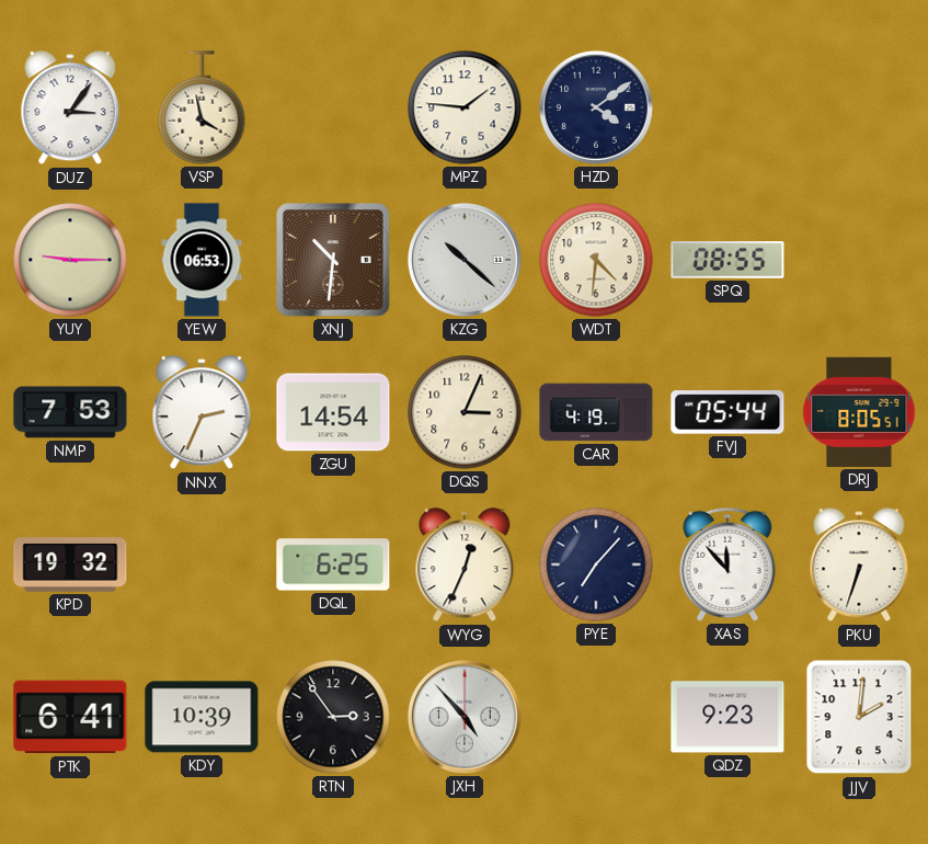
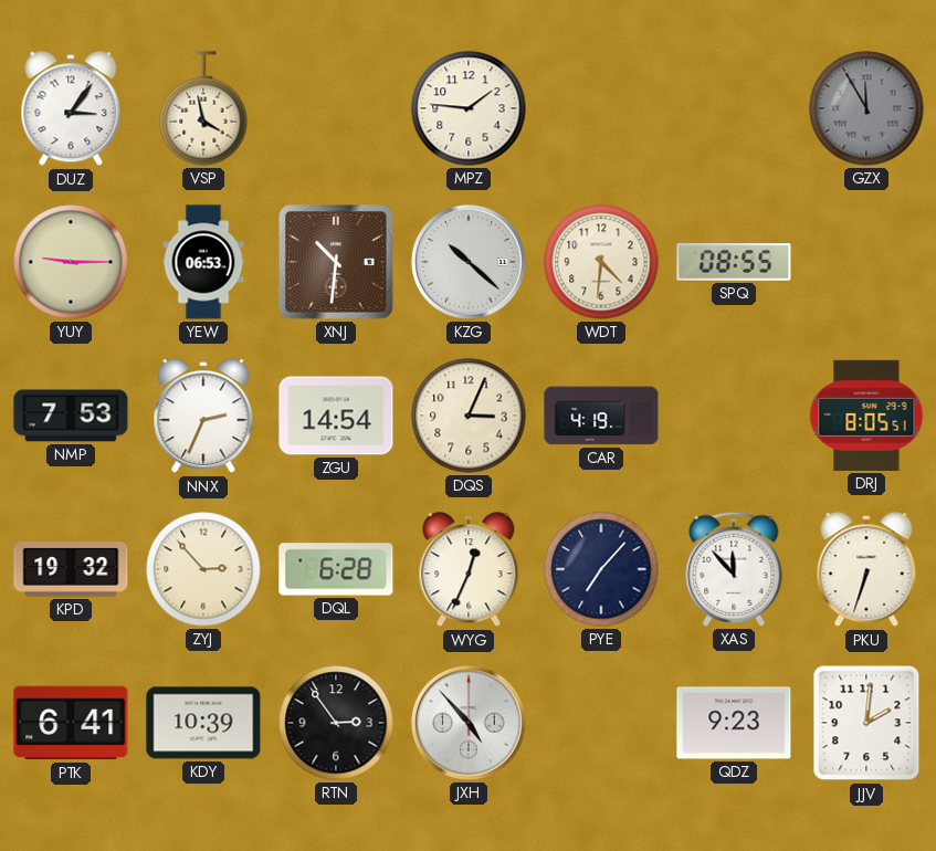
HZD: 4:09 -> none
GZX: none -> 11:55
FVJ: 05:44 -> none
ZYJ: none -> 2:53
DQL: 6:25 -> 6:28
